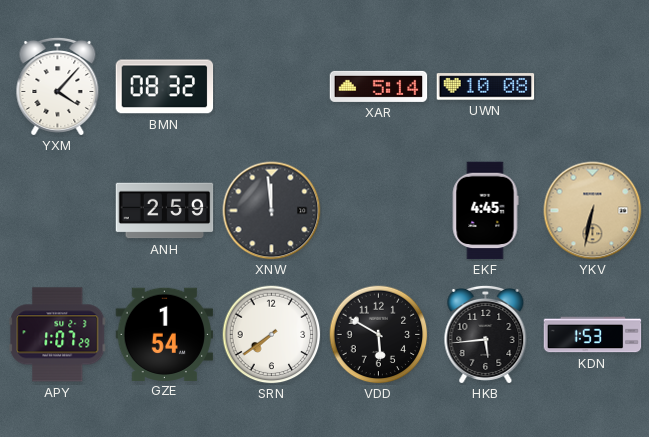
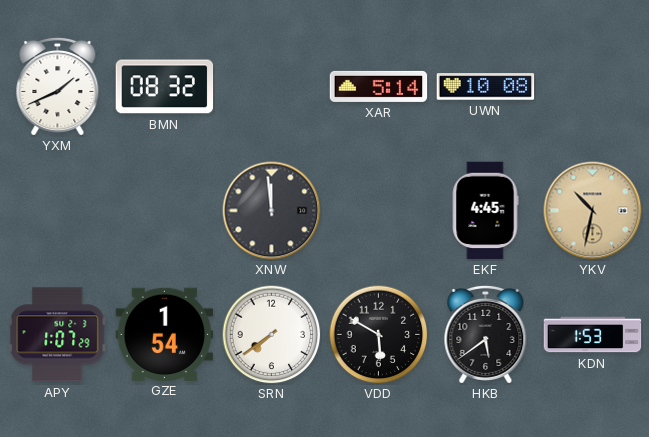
YXM: 4:07 -> 1:41
ANH: 2:59 -> none
YKV: 6:32 -> 10:32
HKB: 5:44 -> 5:39
